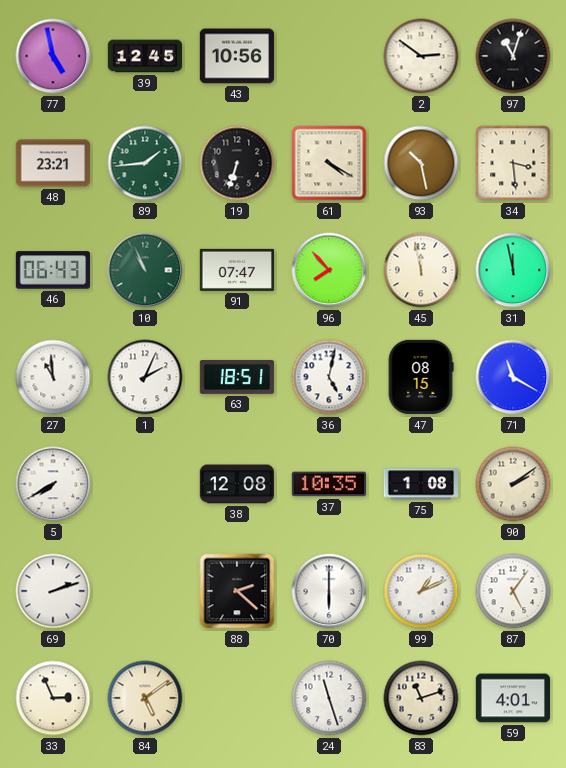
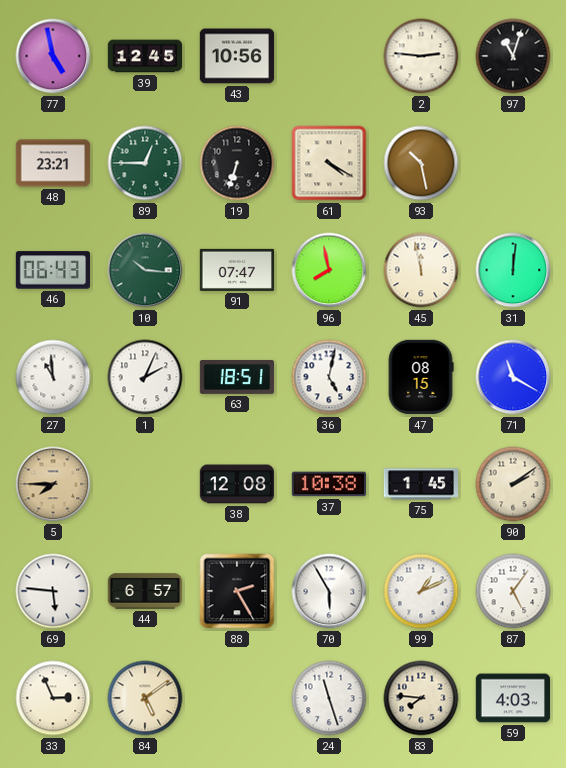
2: 2:51 -> 2:46
89: 1:44 -> 12:45
34: 3:29 -> none
10: 10:56 -> 10:16
96: 7:53 -> 7:58
31: 11:58 -> 12:01
5: 7:40 -> 7:45
5 dial: white -> champagne
37: 10:35 -> 10:38
75: 1:08 -> 1:45
69: 2:12 -> 5:46
44: none -> 6:57
88: 2:22 -> 2:25
70: 6:00 -> 5:55
83: 11:12 -> 7:46
59: 4:01 -> 4:03
